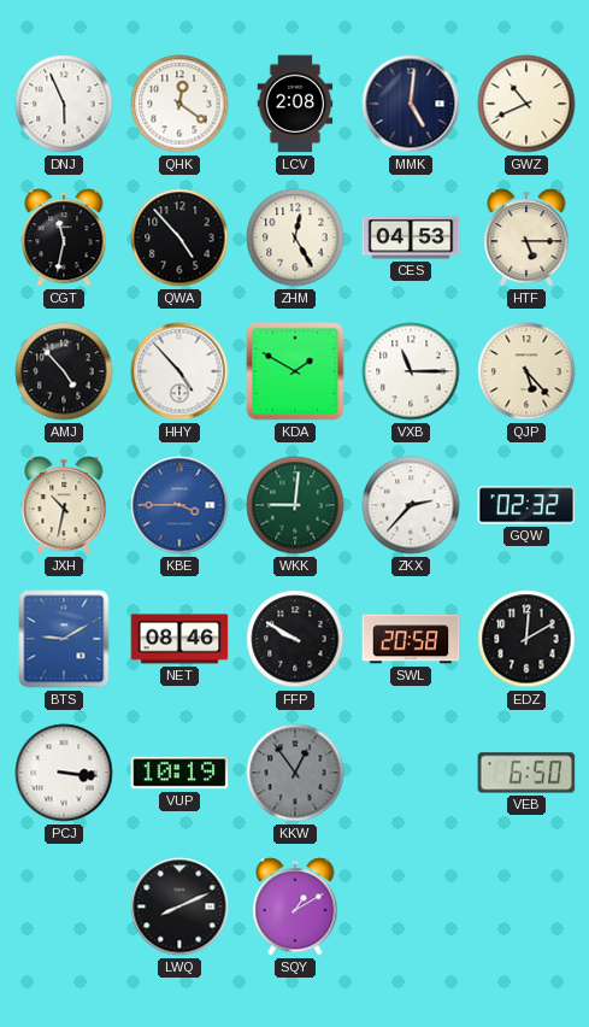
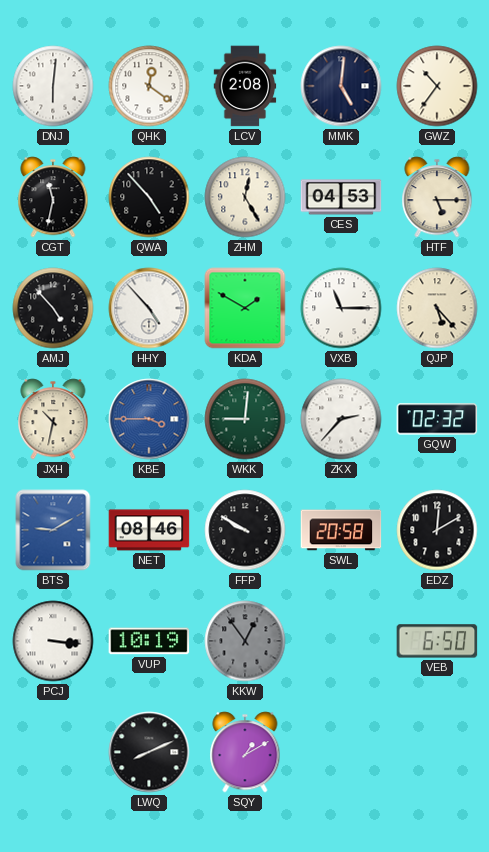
DNJ: 5:56 -> 6:01
GWZ: 10:41 -> 10:36
